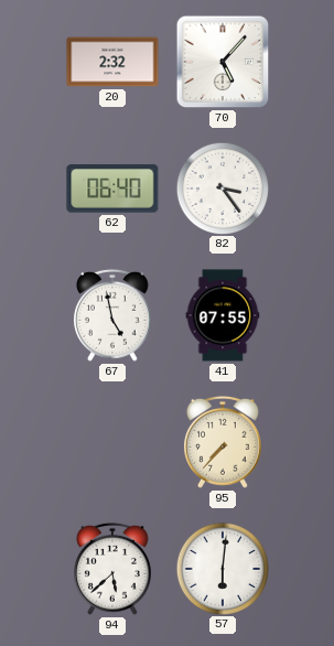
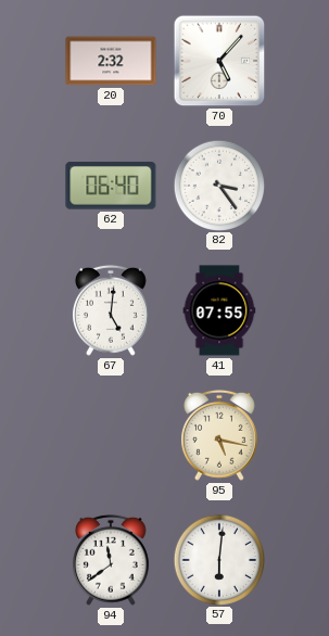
67: 4:58 -> 5:01
95: 7:37 -> 5:17
94: 5:38 -> 11:39
